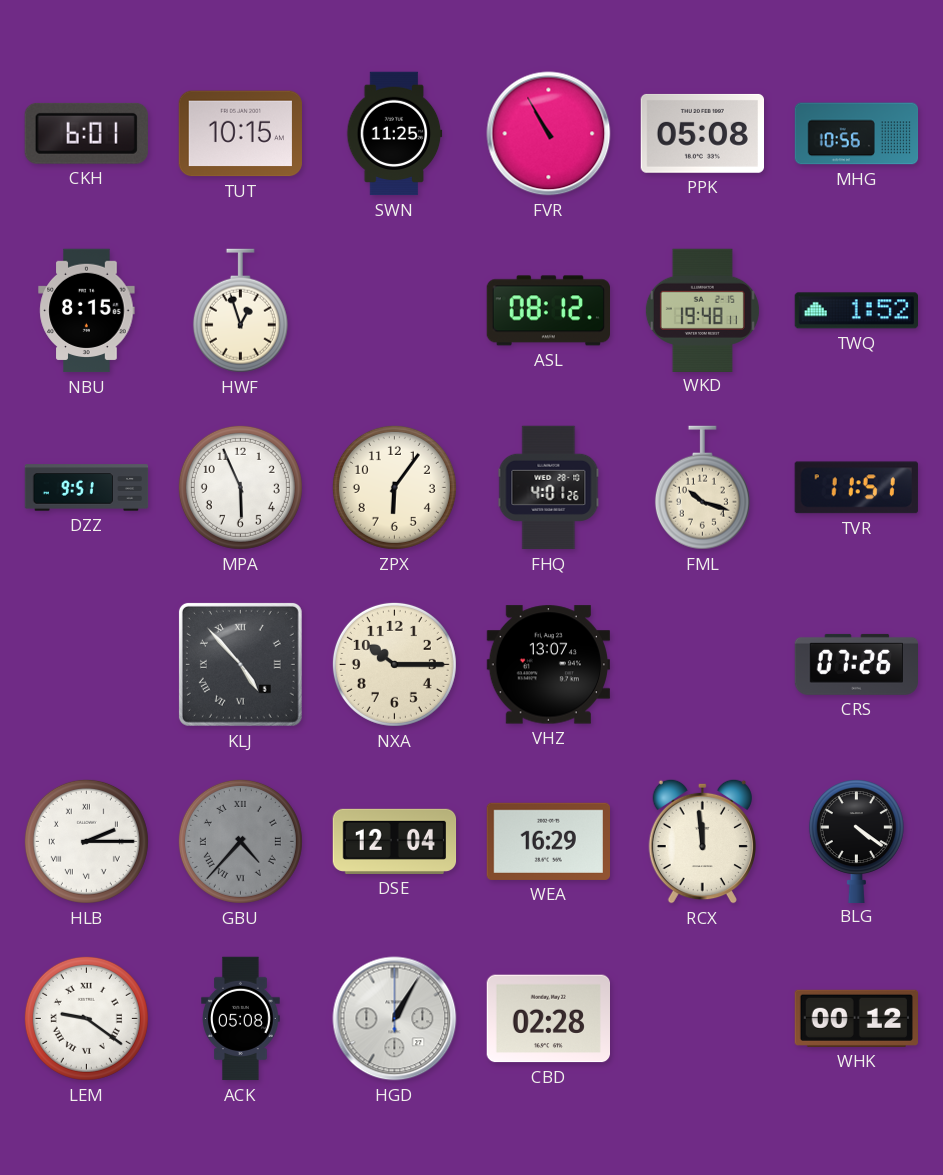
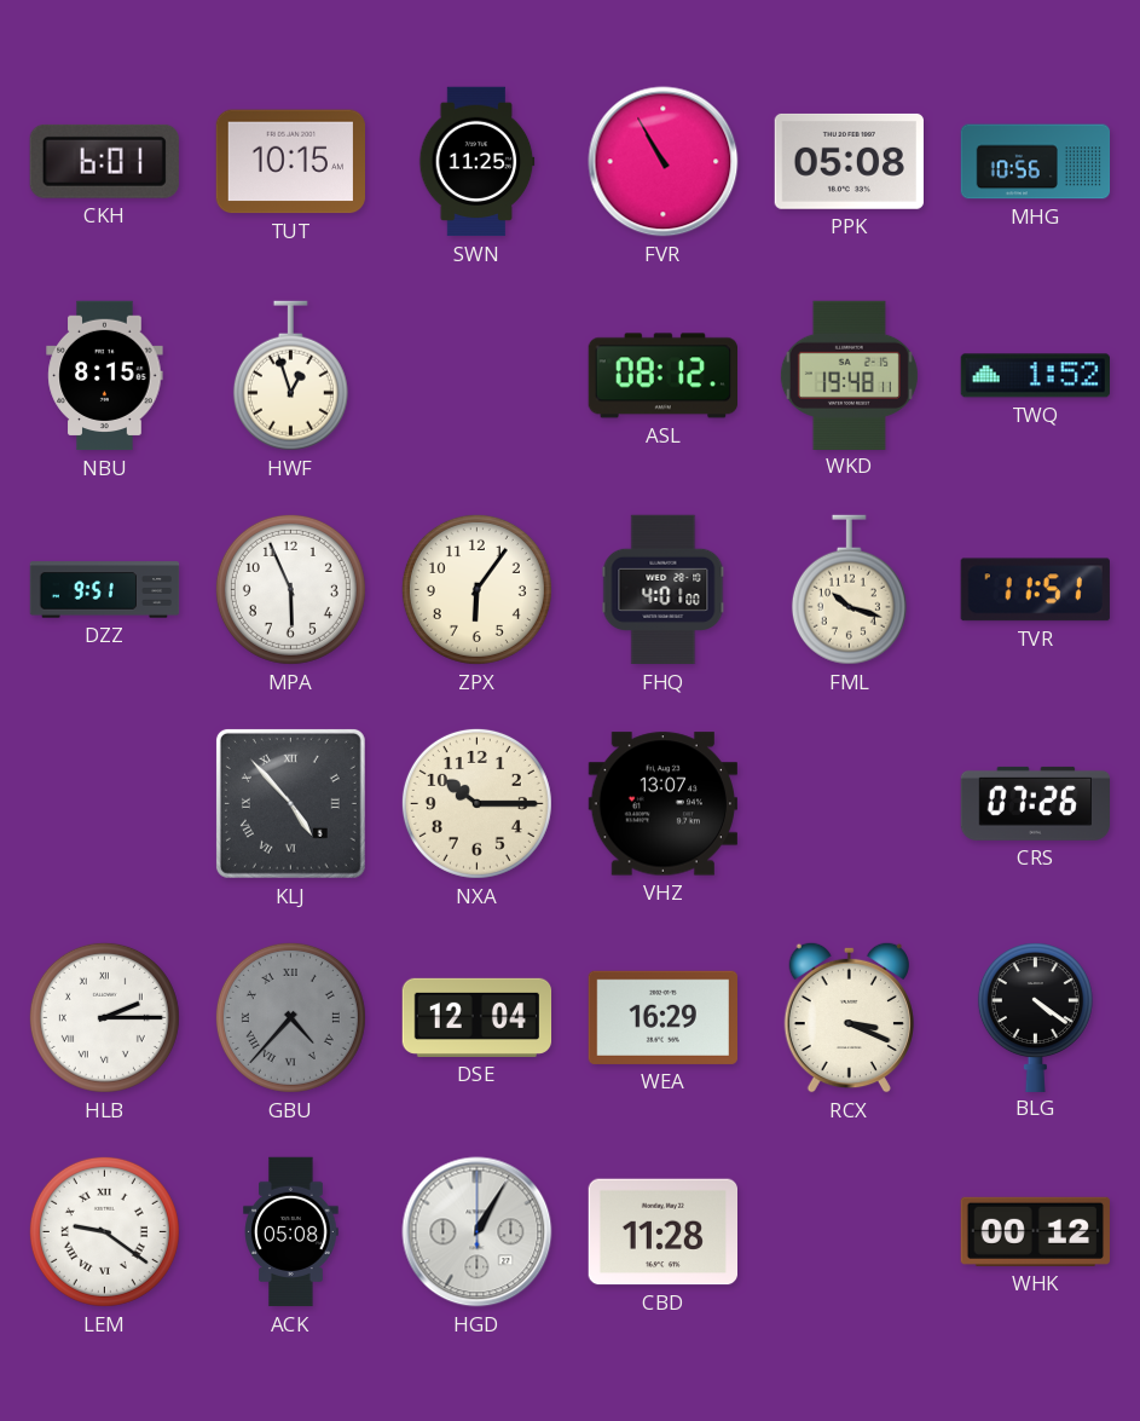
FHQ: 4:01:26 -> 4:01:00
RCX: 11:59 -> 3:19
CBD: 02:28 -> 11:28
